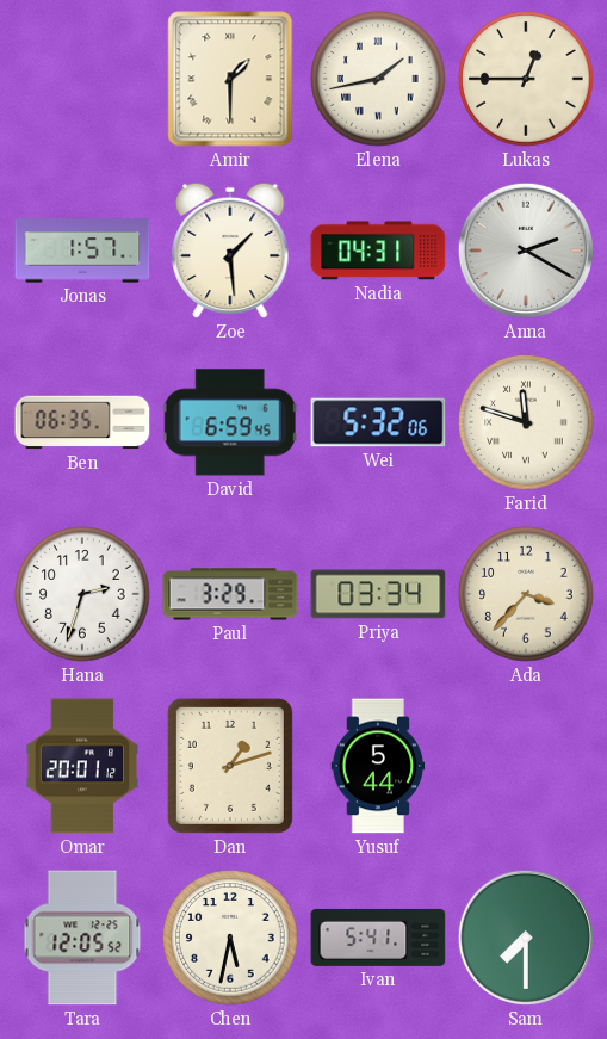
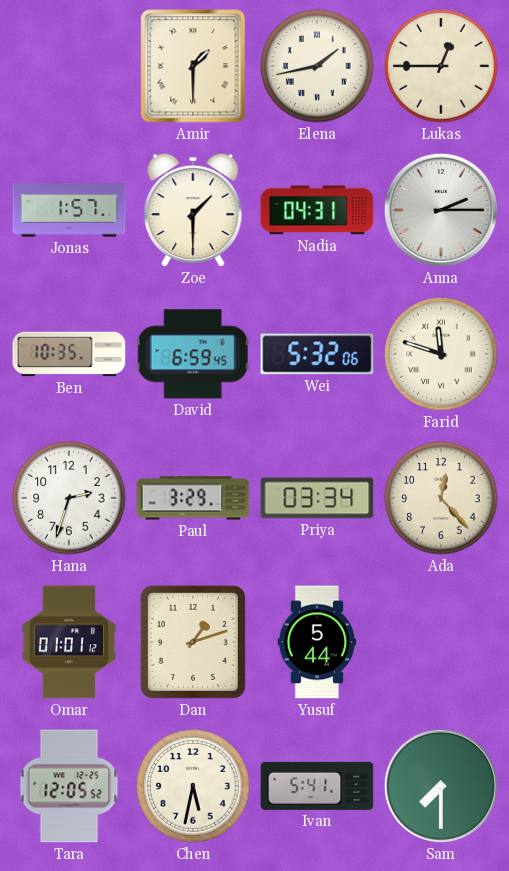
Zoe: 1:29 -> 1:30
Anna: 2:20 -> 2:15
Ben: 06:35 -> 10:35
Ada: 3:37 -> 12:23
Omar: 20:01 -> 01:01
